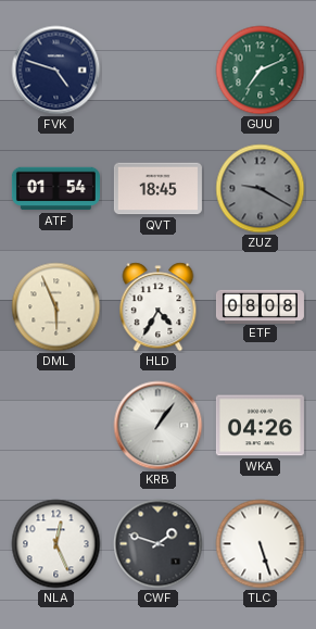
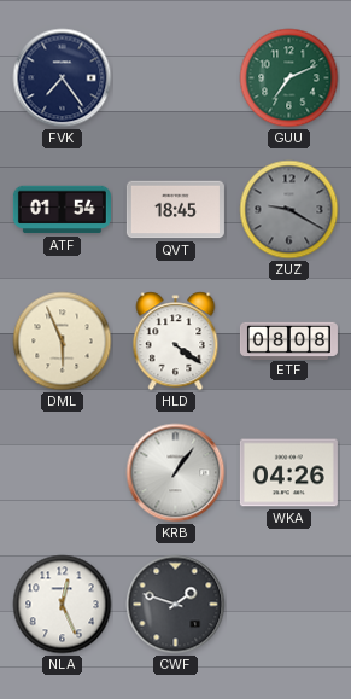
FVK: 4:48 -> 7:24
HLD: 4:35 -> 4:21
TLC: 5:27 -> none
